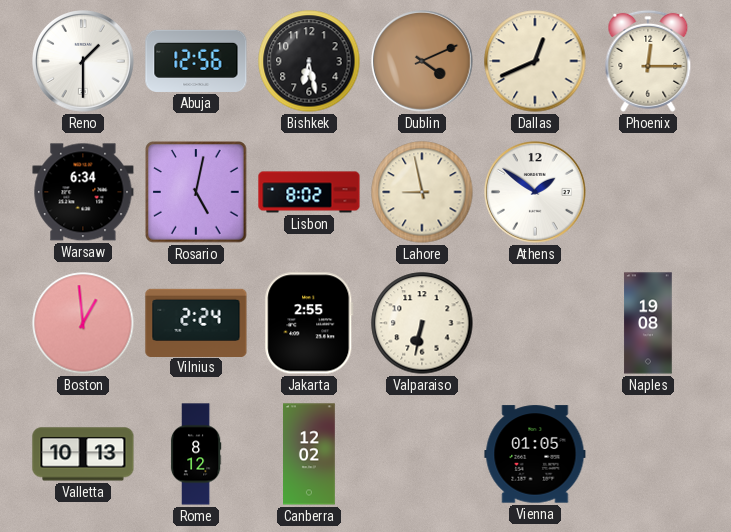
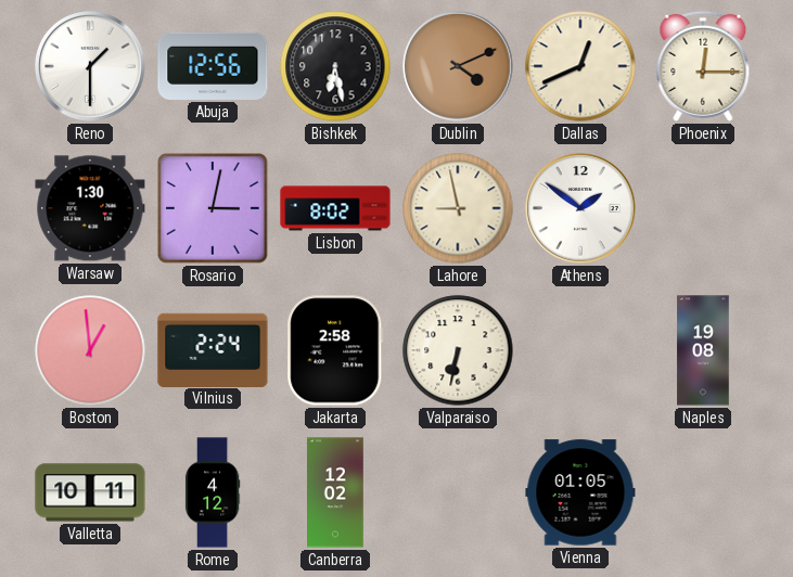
Warsaw: 6:34 -> 1:30
Rosario: 5:02 -> 3:02
Jakarta: 2:55 -> 2:58
Valletta: 10:13 -> 10:11
Rome: 8:12 -> 4:12
